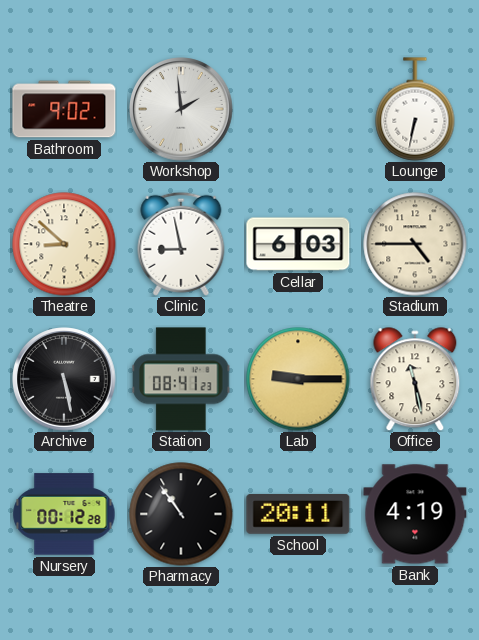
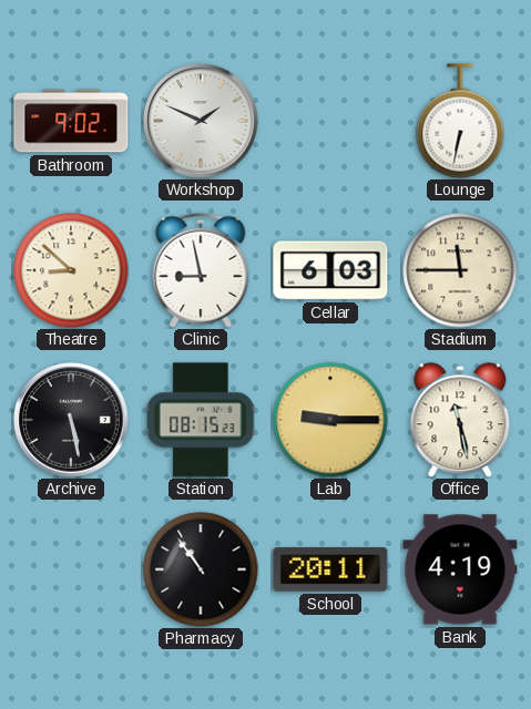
Workshop: 1:59 -> 1:49
Stadium: 4:45 -> 11:45
Station: 08:41 -> 08:15
Nursery: 00:12 -> none
